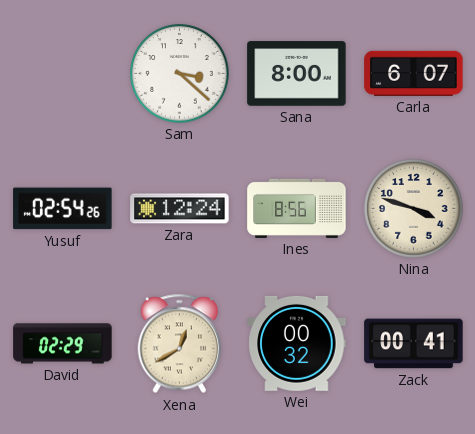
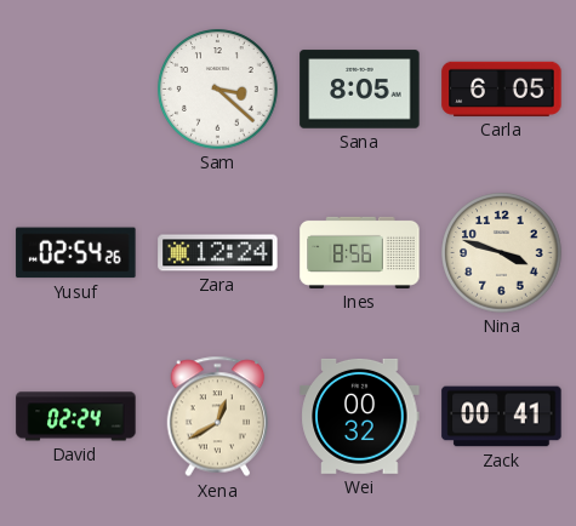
Sana: 8:00 -> 8:05
Carla: 6:07 -> 6:05
David: 02:29 -> 02:24
